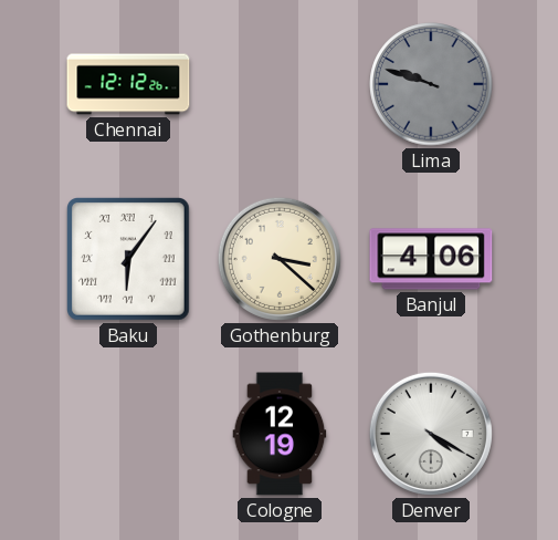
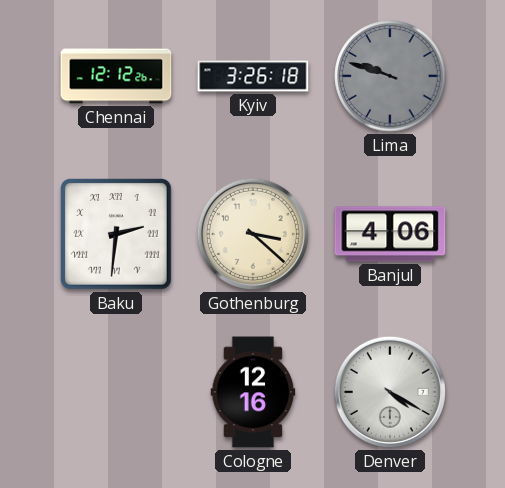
Kyiv: none -> 3:26
Baku: 6:06 -> 2:31
Cologne: 12:19 -> 12:16
